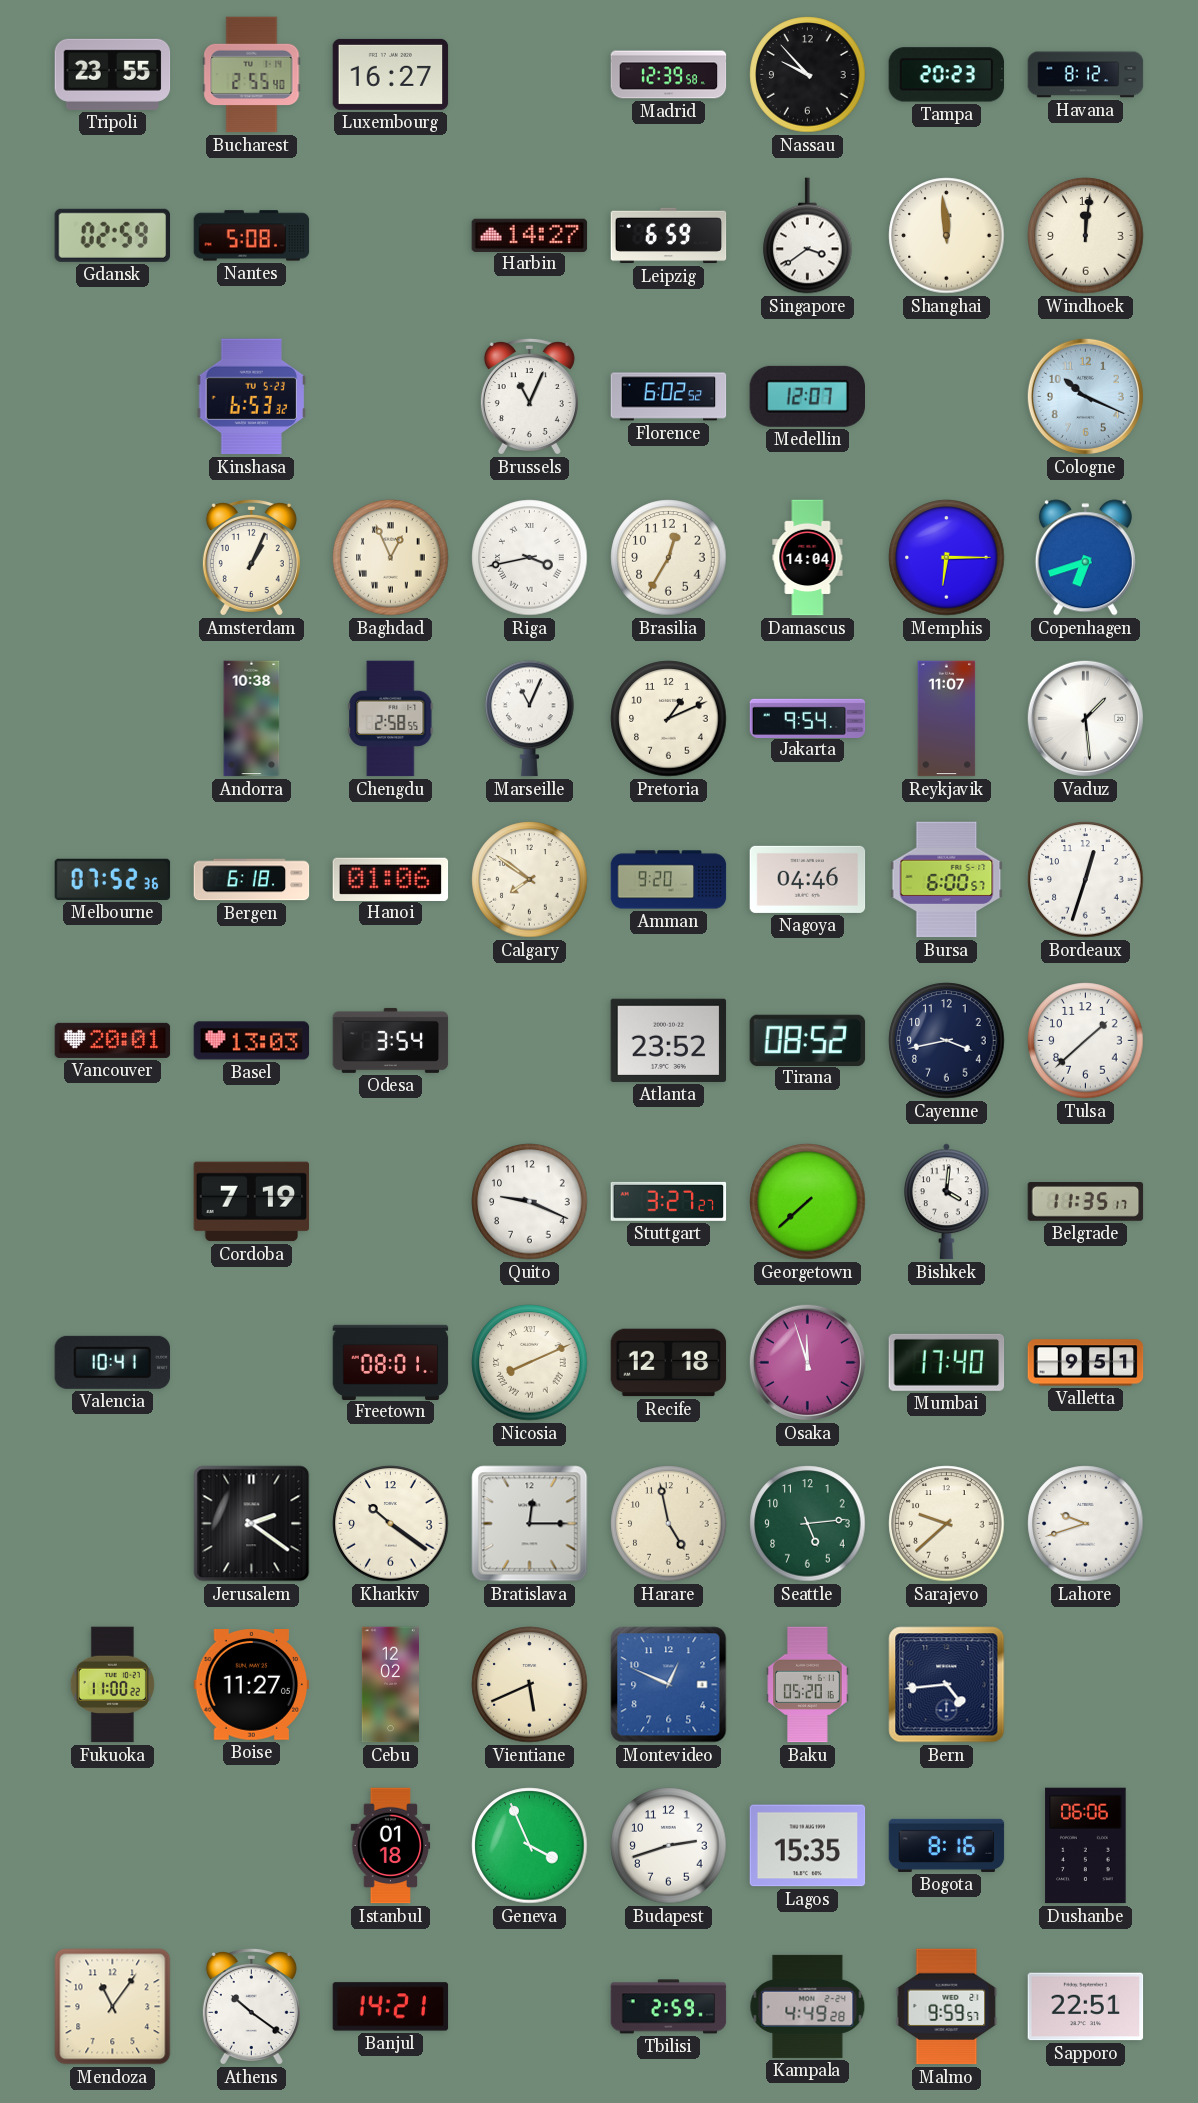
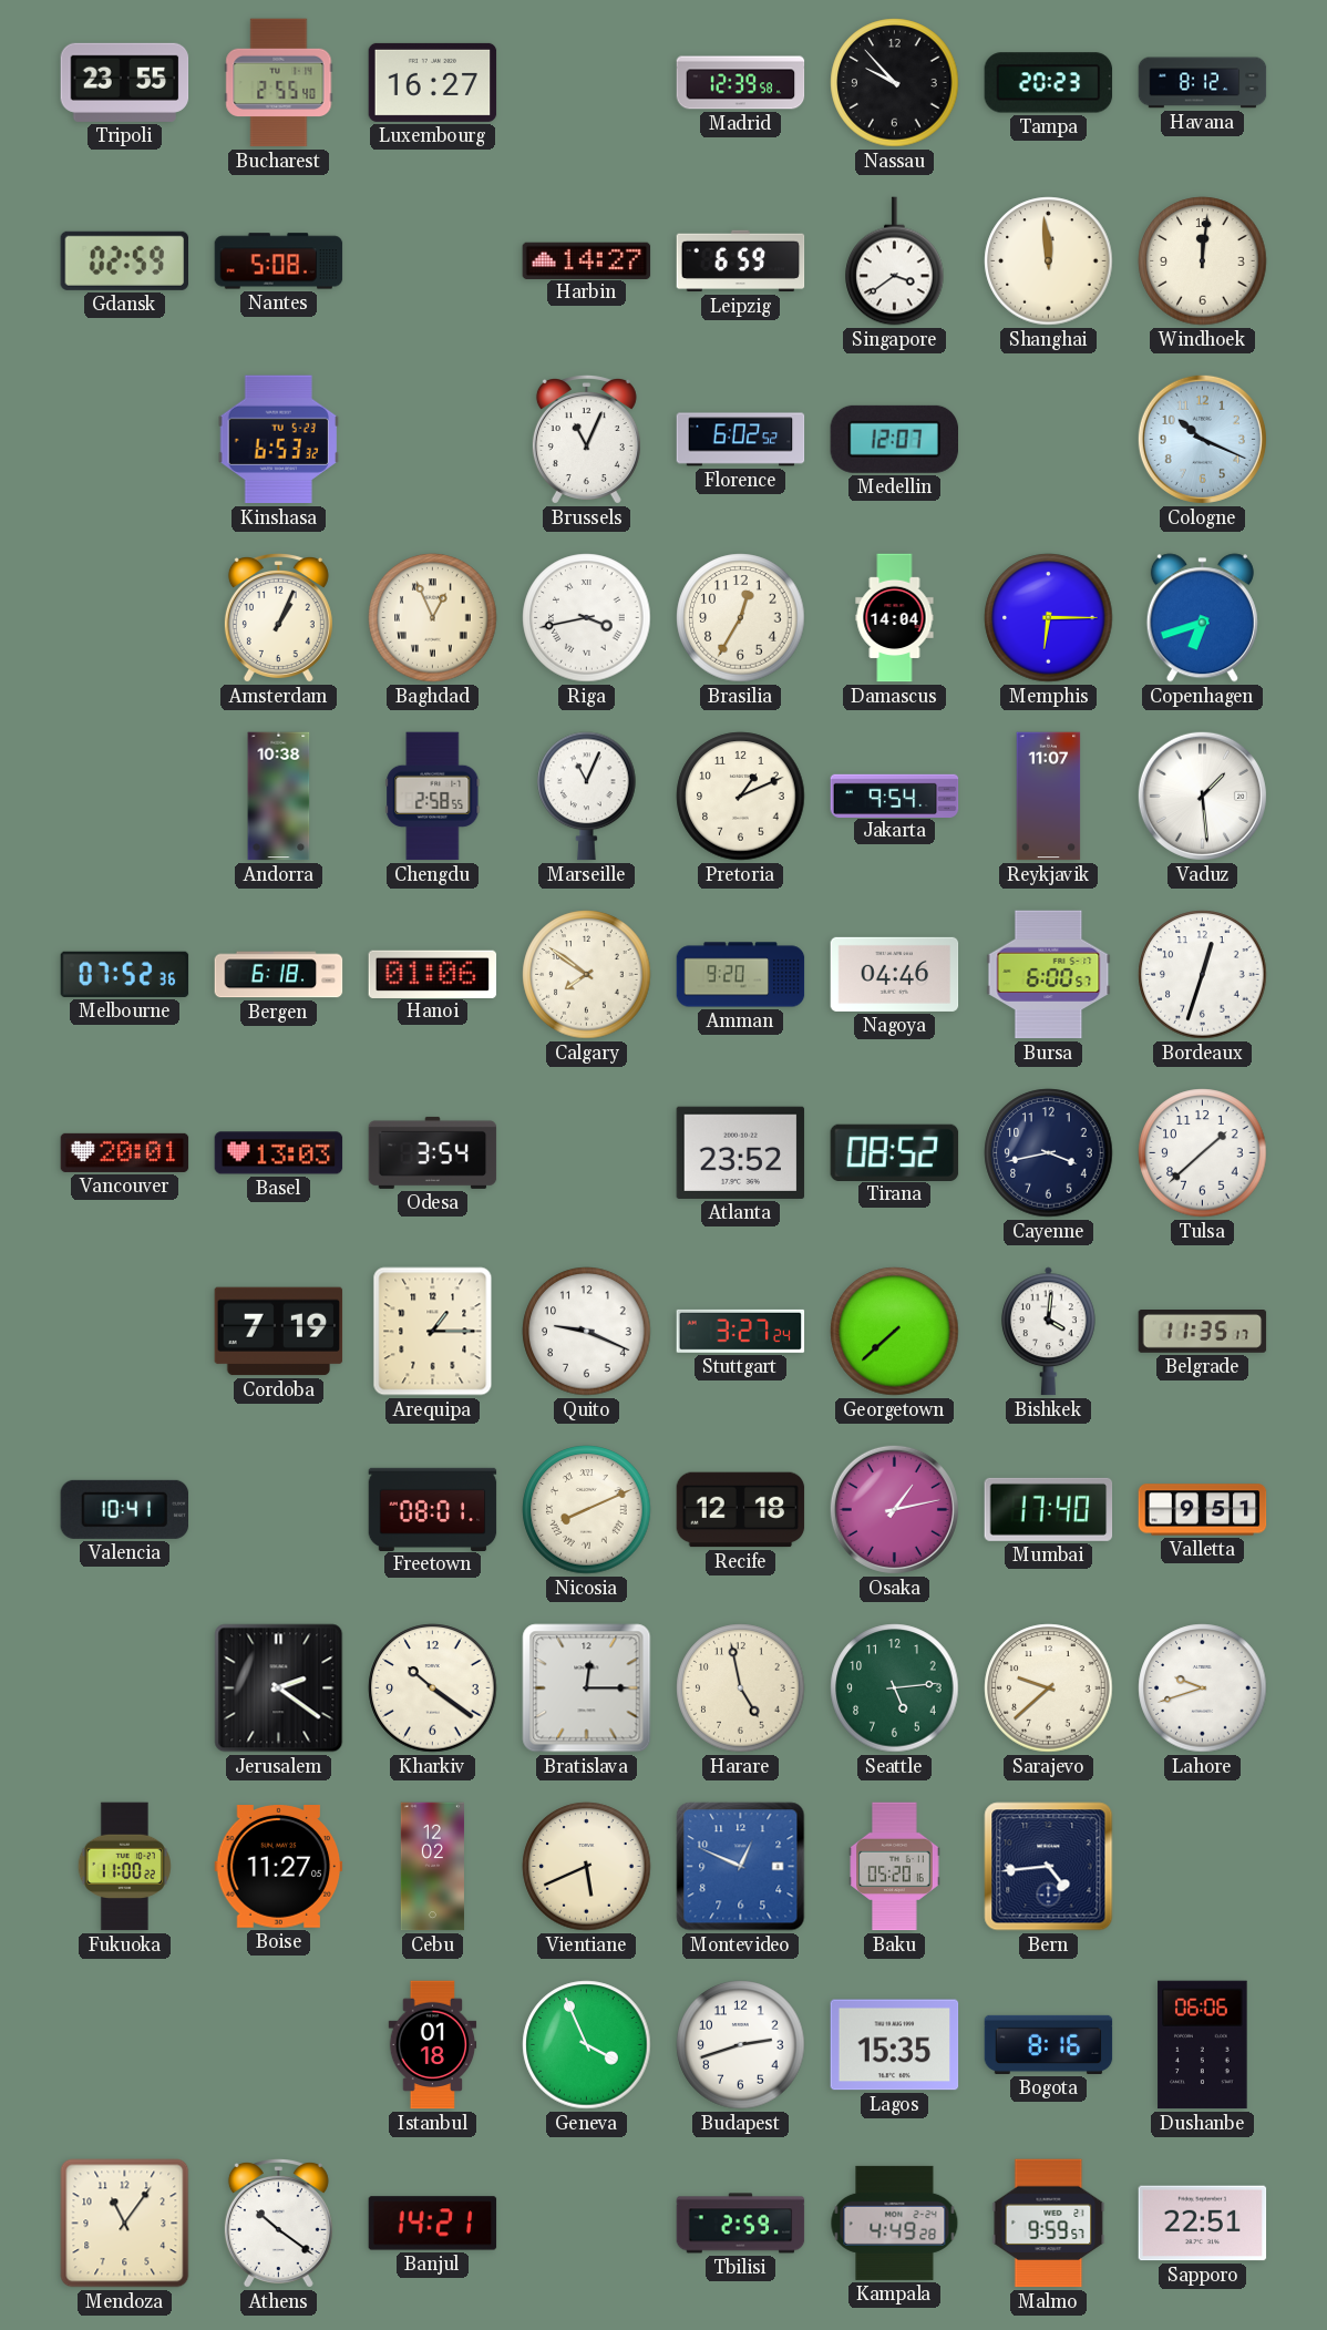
Arequipa: none -> 1:15
Stuttgart: 3:27:27 -> 3:27:24
Osaka: 11:57 -> 1:13
